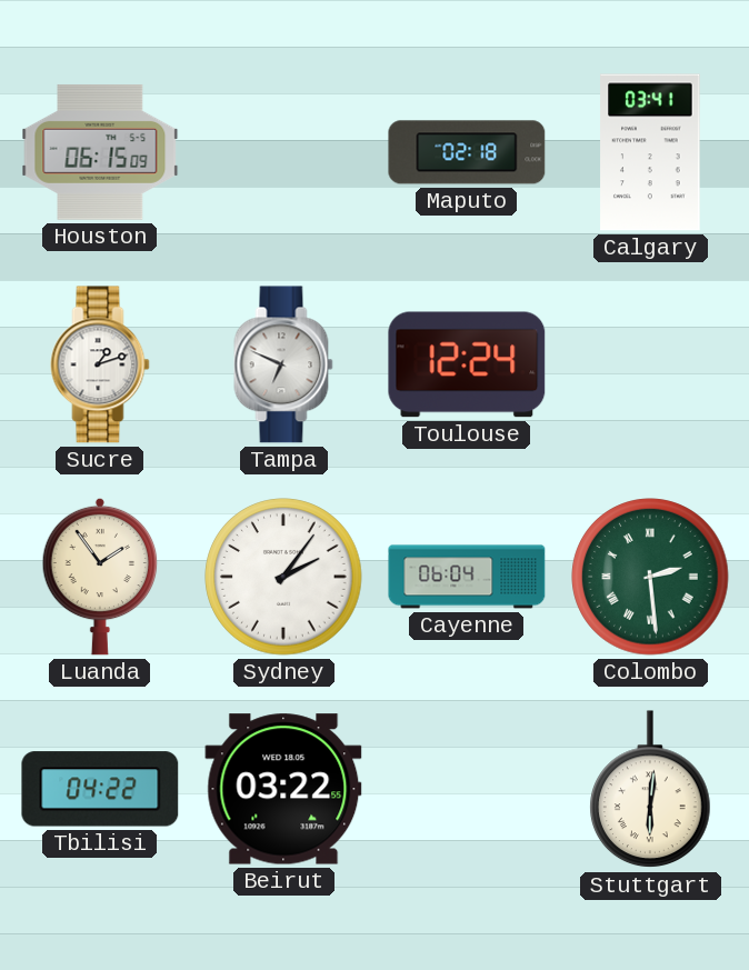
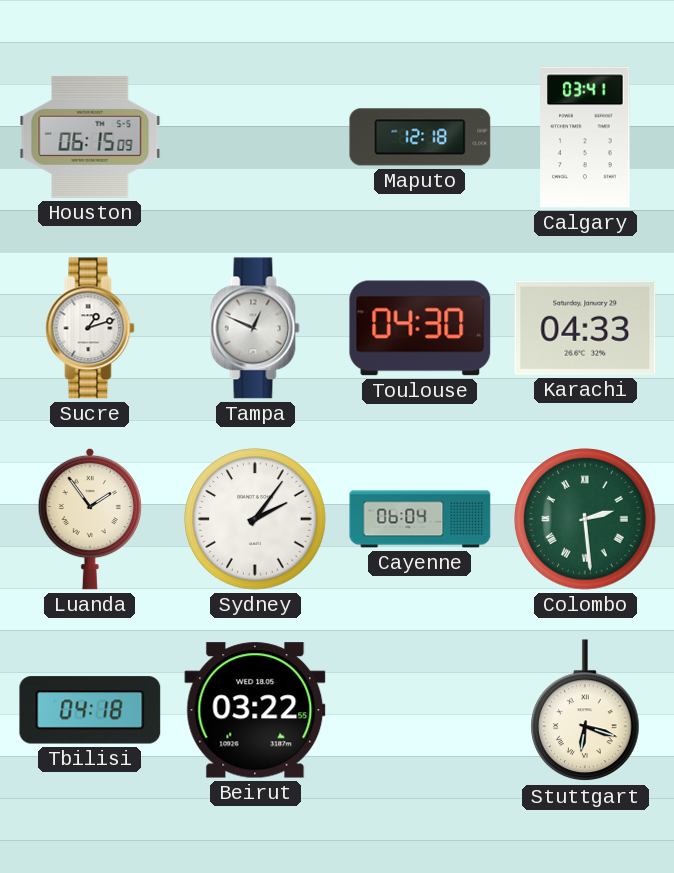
Maputo: 02:18 -> 12:18
Tampa: 6:49 -> 12:49
Toulouse: 12:24 -> 04:30
Karachi: none -> 04:33
Tbilisi: 04:22 -> 04:18
Stuttgart: 6:01 -> 6:18
